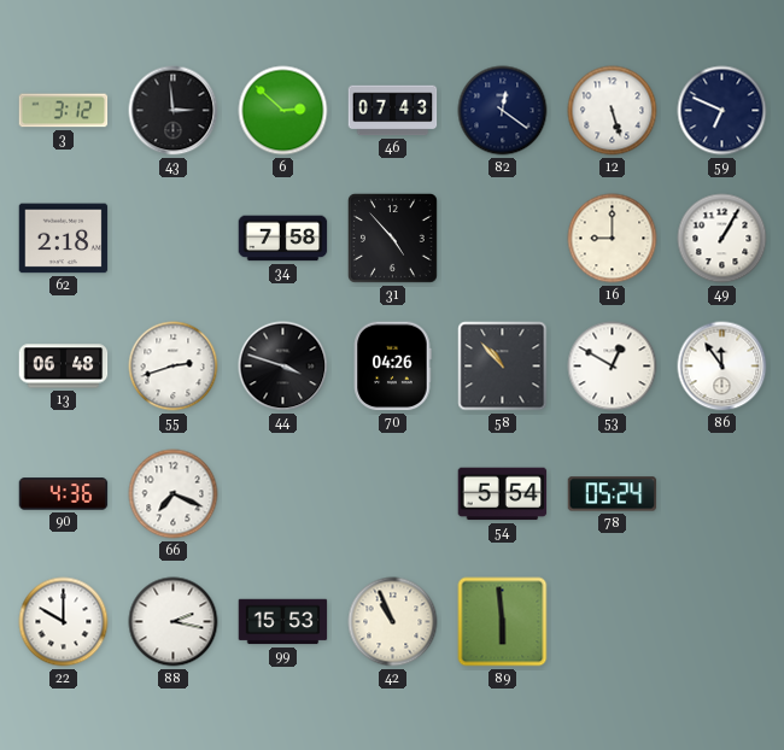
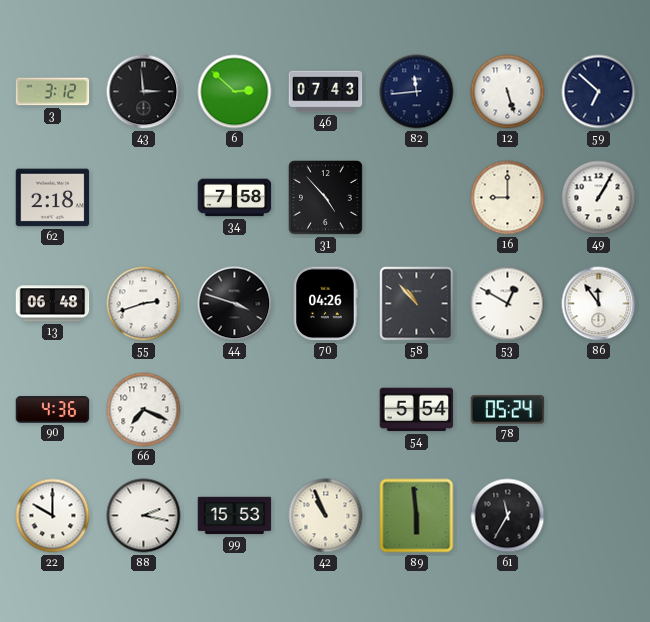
82: 12:21 -> 11:44
59: 6:49 -> 6:52
61: none -> 11:35
